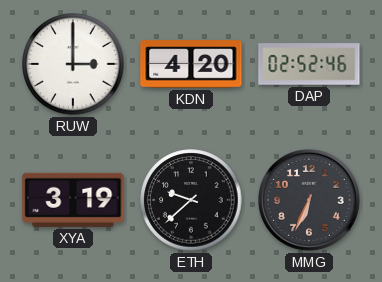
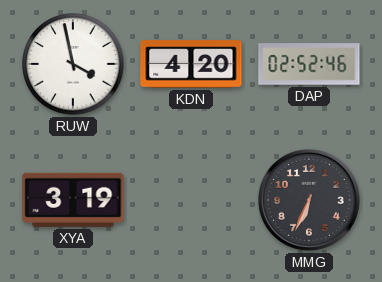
RUW: 3:00 -> 3:58
ETH: 9:38 -> none
